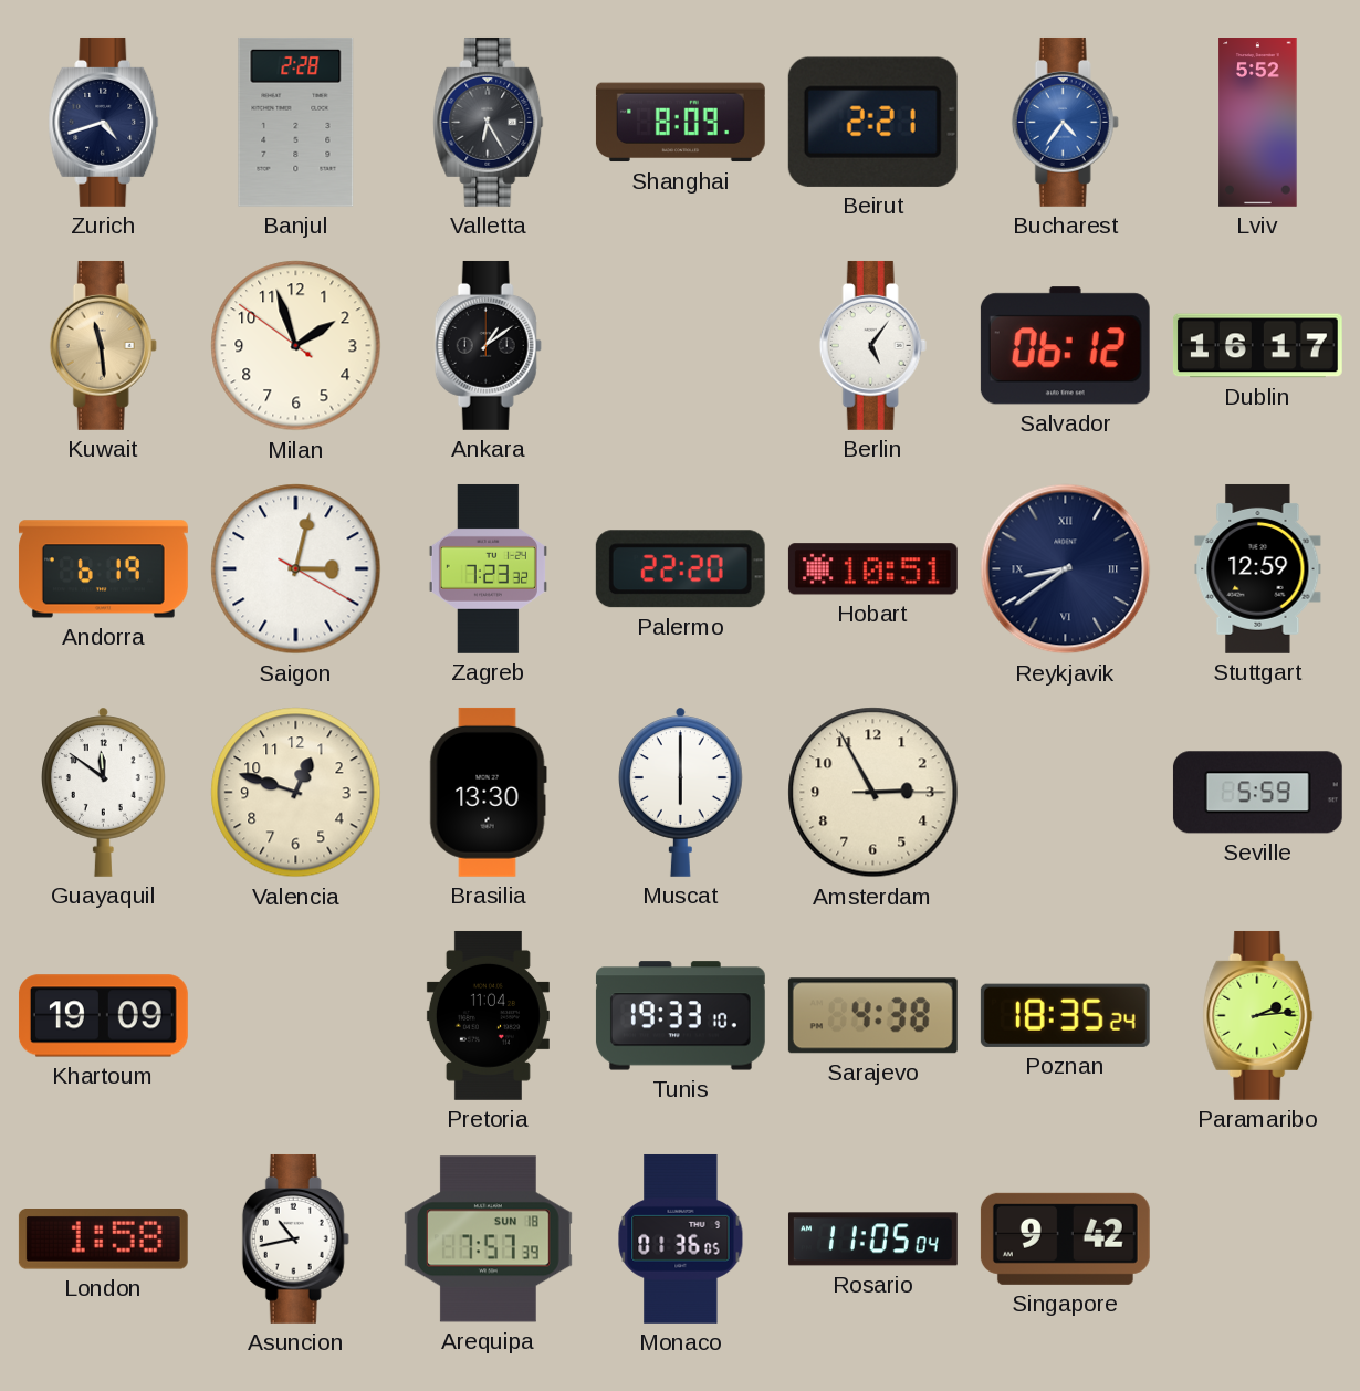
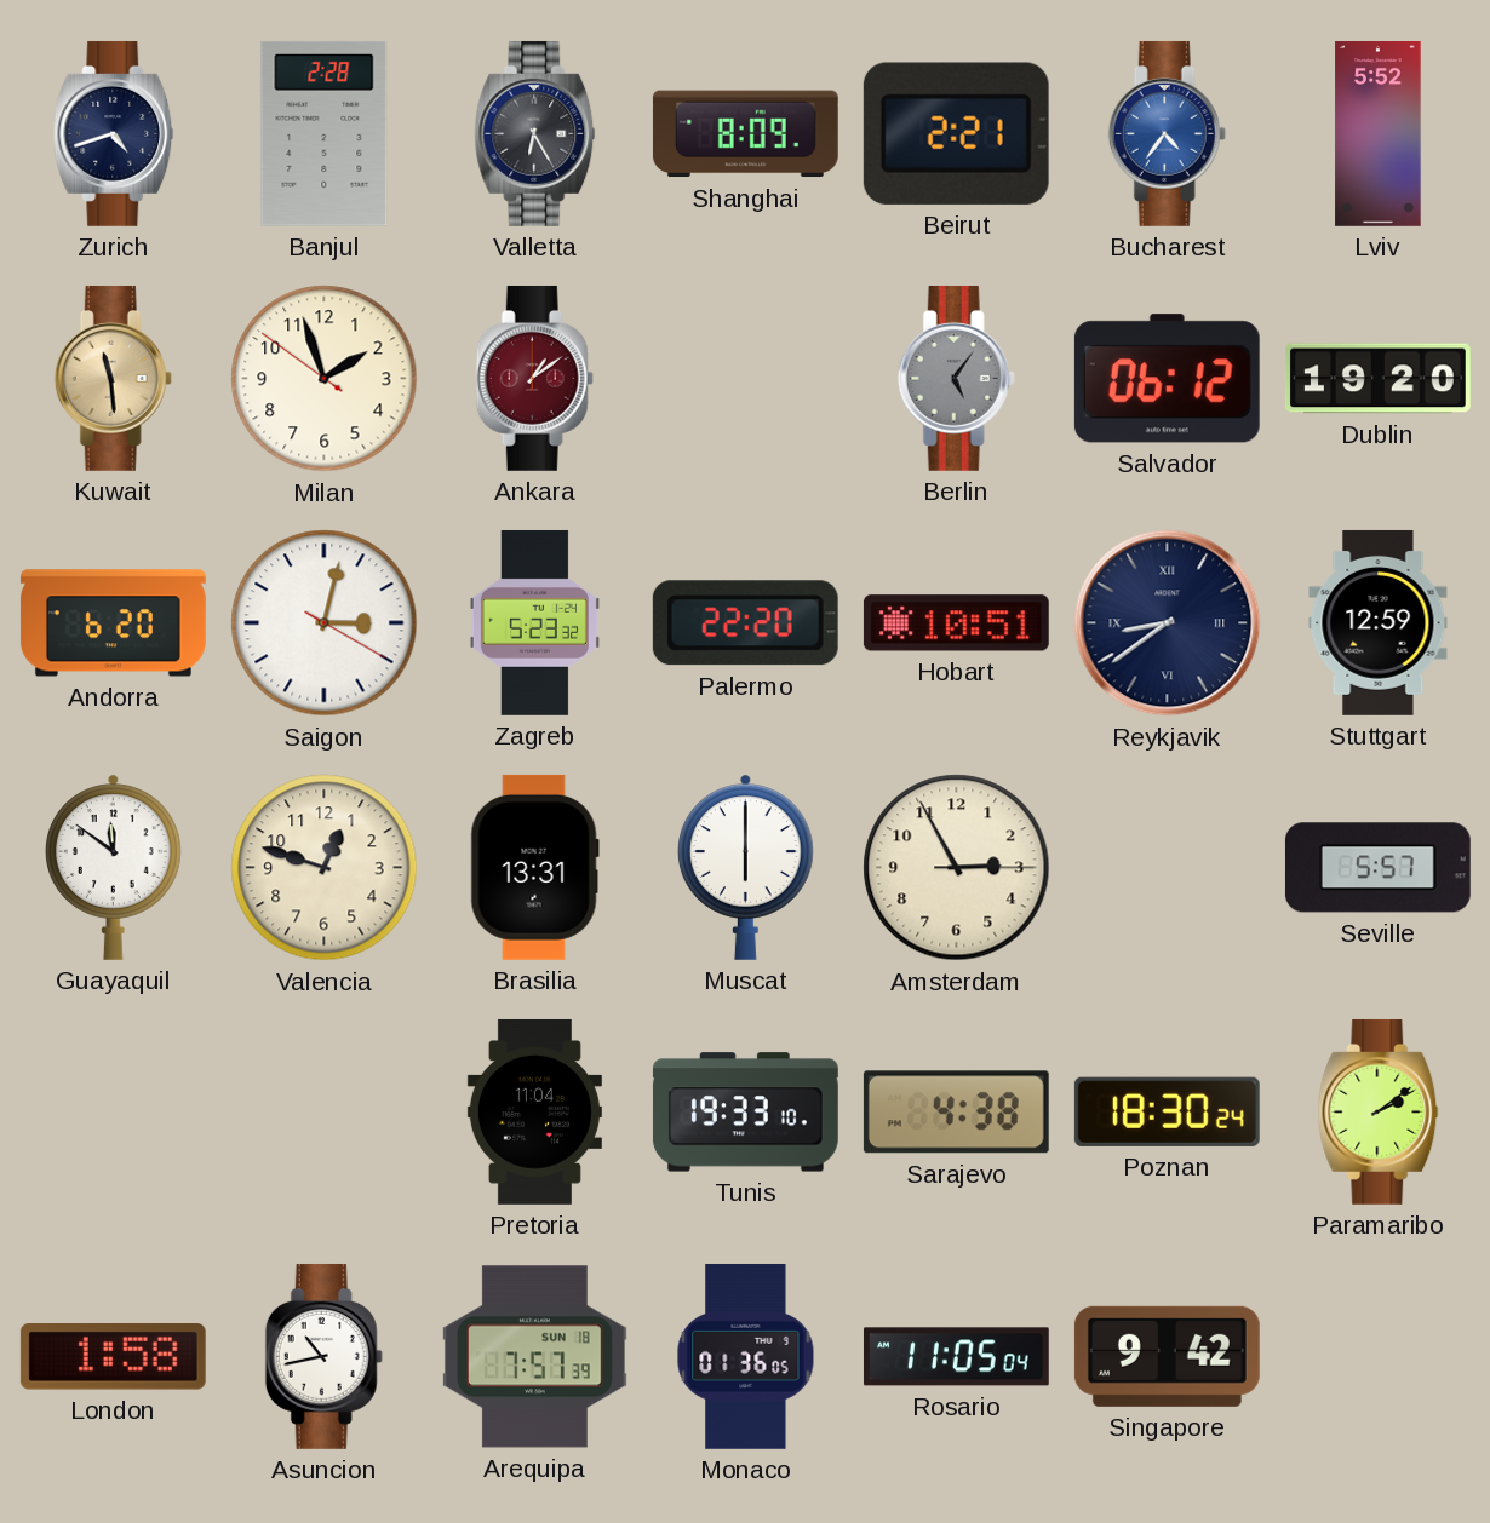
Ankara dial: black -> burgundy
Berlin dial: white -> grey
Dublin: 16:17 -> 19:20
Andorra: 6:19 -> 6:20
Zagreb: 7:23 -> 5:23
Brasilia: 13:30 -> 13:31
Seville: 5:59 -> 5:57
Khartoum: 19:09 -> none
Poznan: 18:35 -> 18:30
Paramaribo: 2:14 -> 2:09
